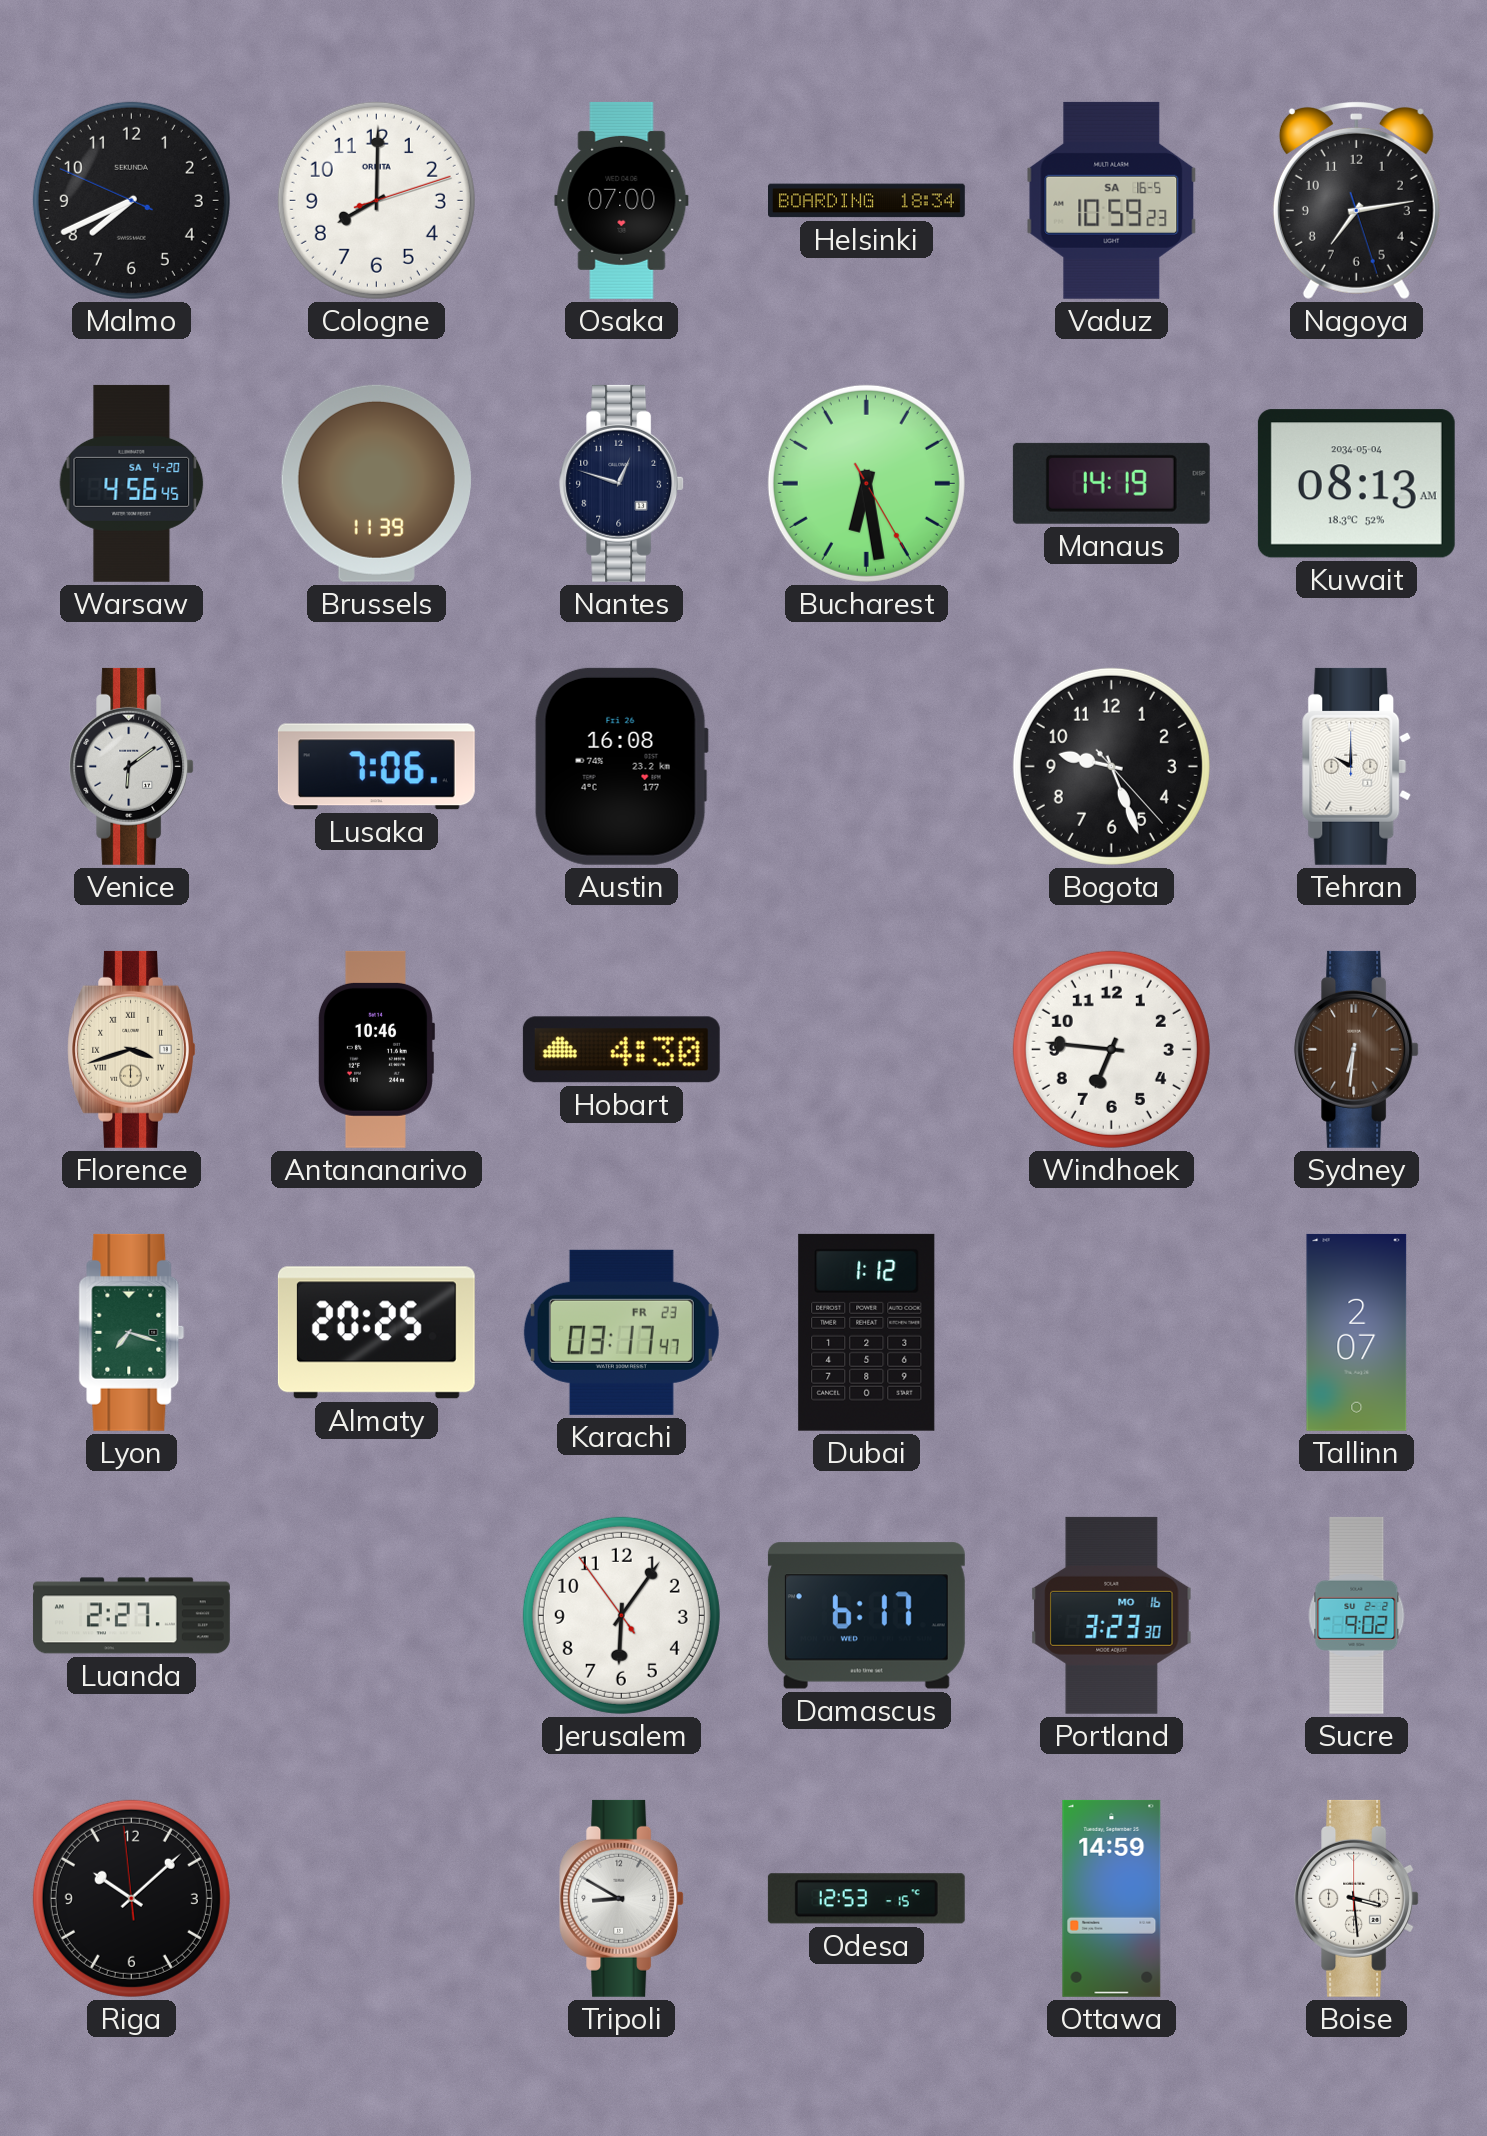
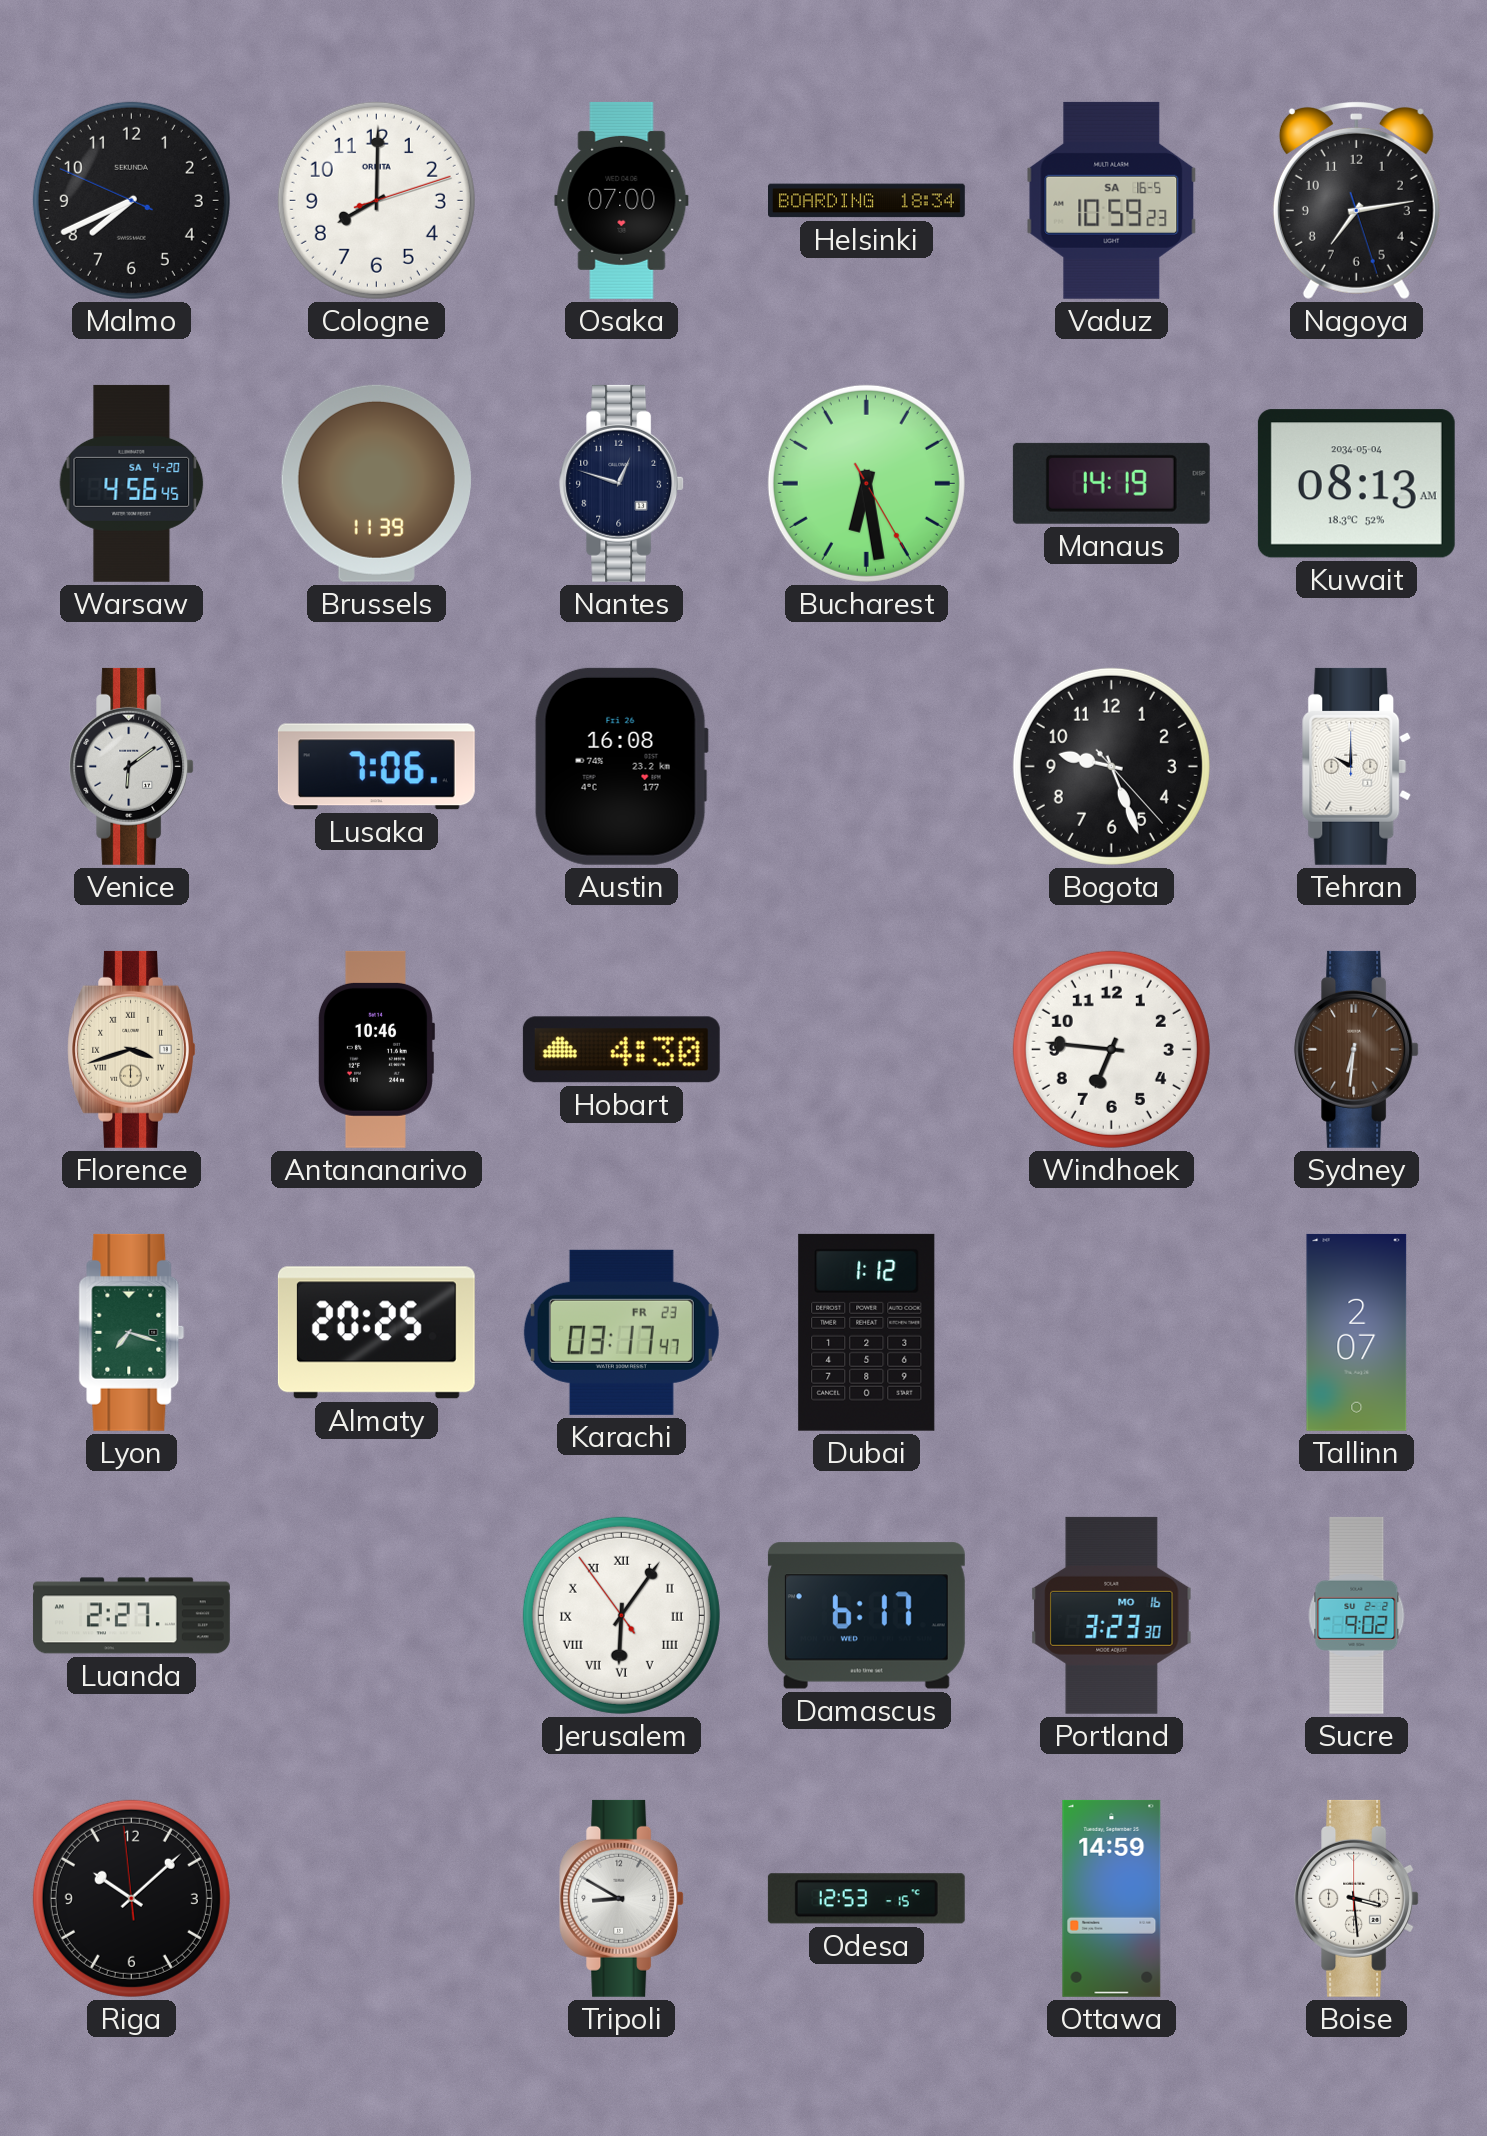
Jerusalem numerals: Arabic -> Roman
